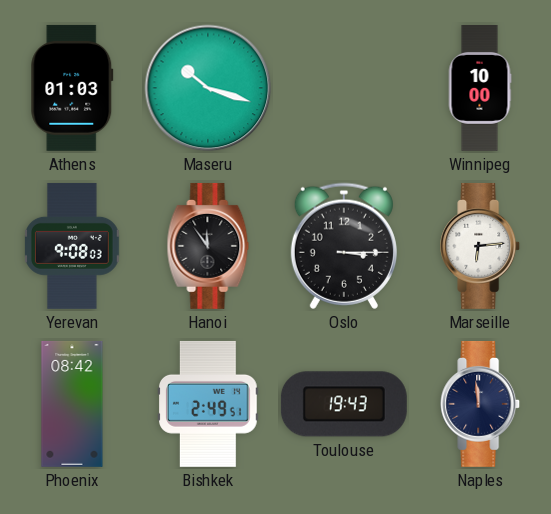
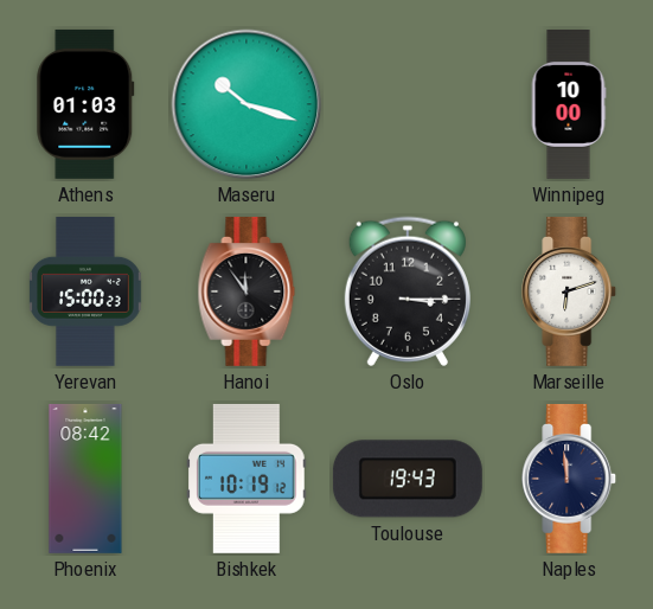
Yerevan: 9:08 -> 15:00
Marseille: 6:14 -> 6:12
Bishkek: 2:49 -> 10:19
